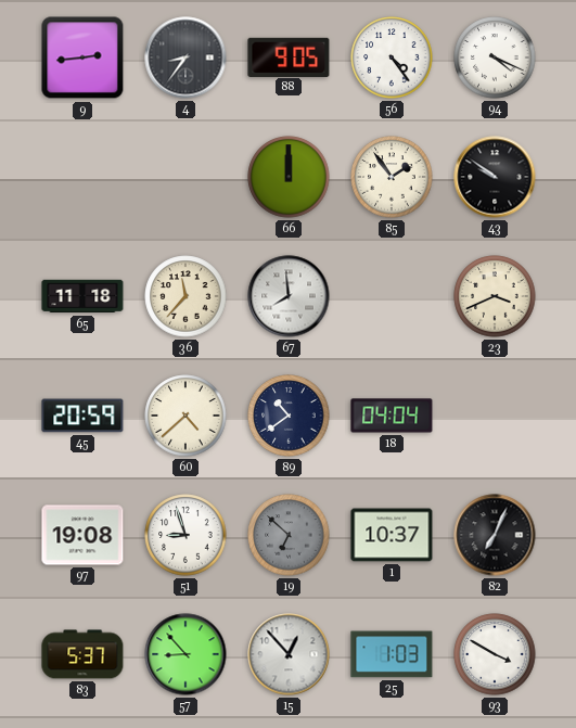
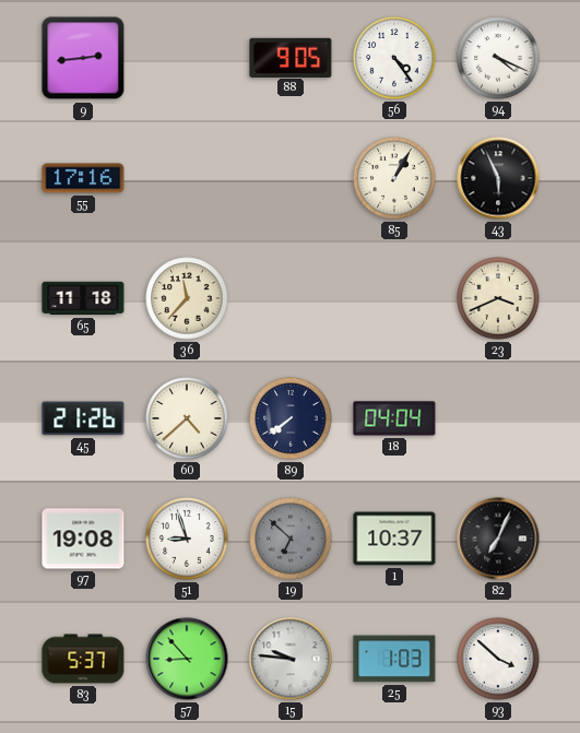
4: 8:36 -> none
55: none -> 17:16
66: 12:00 -> none
85: 1:54 -> 1:05
43: 9:51 -> 5:56
67: 7:59 -> none
45: 20:59 -> 21:26
89: 10:39 -> 7:39
15: 12:53 -> 9:46
93: 3:50 -> 3:52
